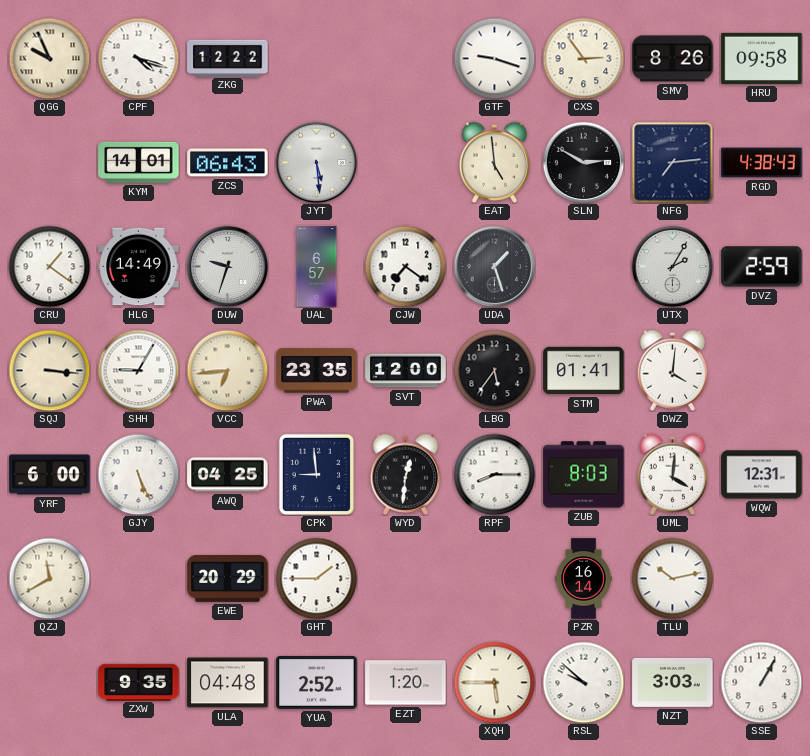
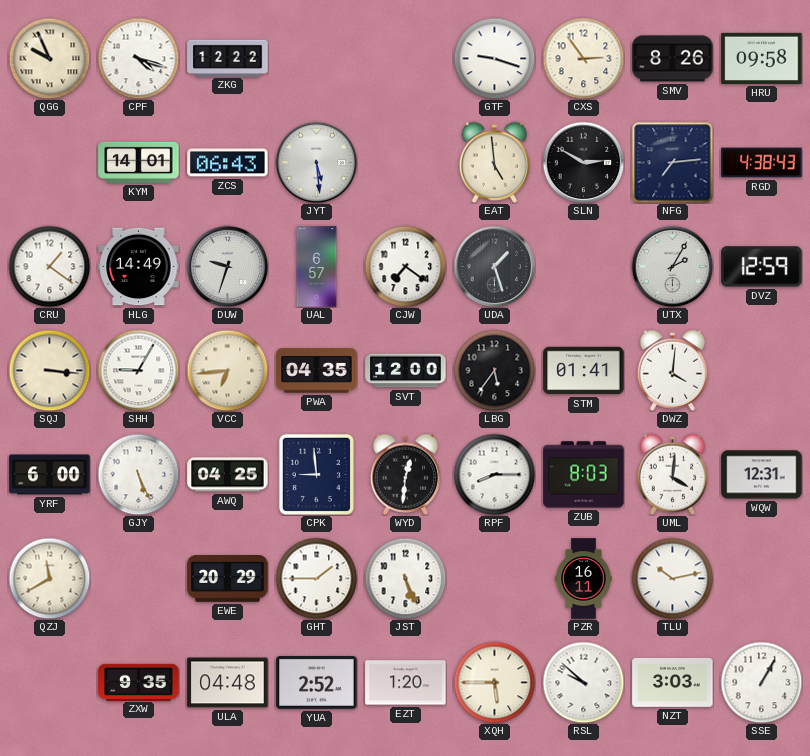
DVZ: 2:59 -> 12:59
PWA: 23:35 -> 04:35
JST: none -> 5:26
PZR: 16:14 -> 16:11
